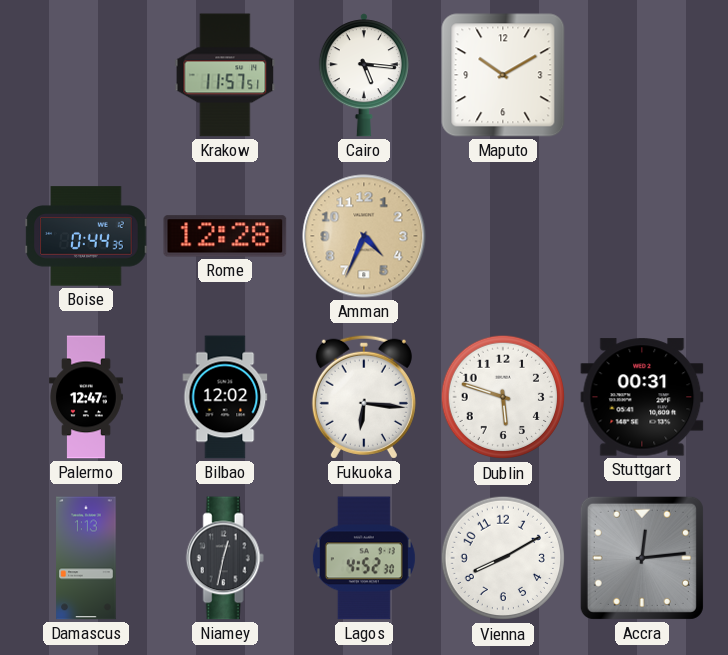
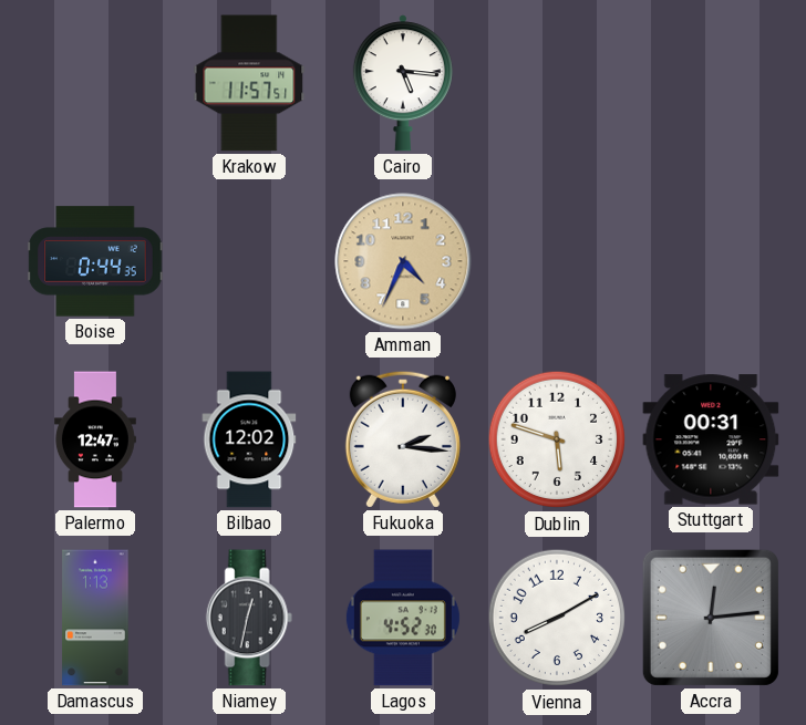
Maputo: 10:10 -> none
Rome: 12:28 -> none
Fukuoka: 6:16 -> 2:16
